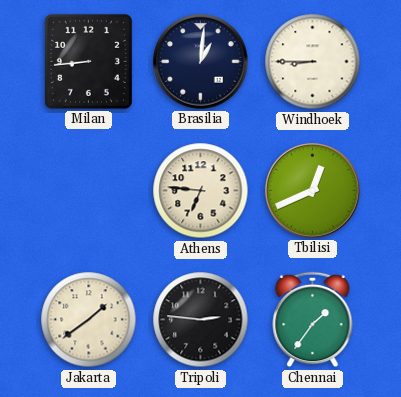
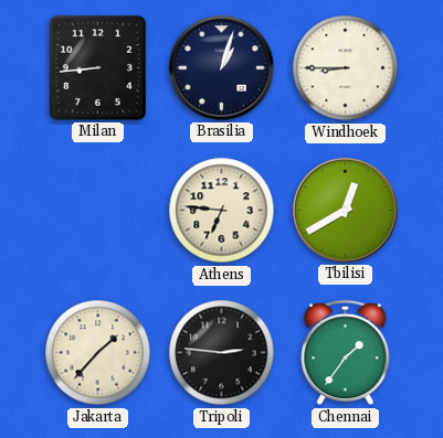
Brasilia: 1:01 -> 1:03
Tbilisi: 12:41 -> 12:40
Jakarta: 1:39 -> 1:37
